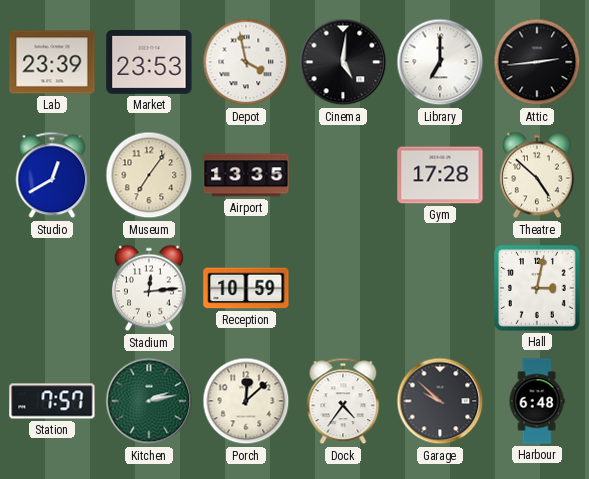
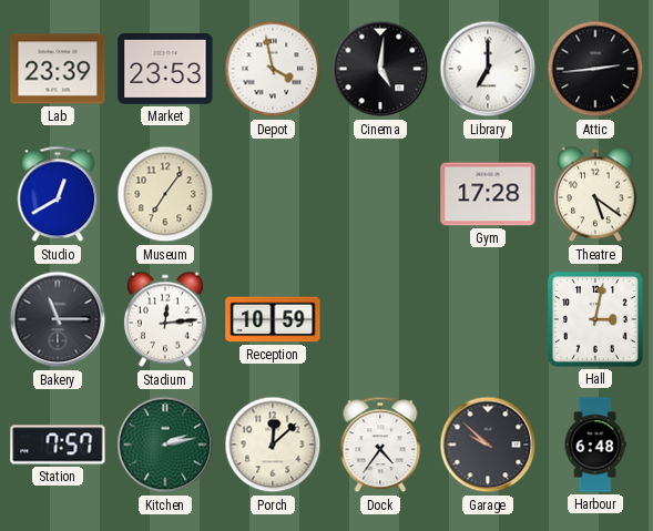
Airport: 13:35 -> none
Theatre: 4:52 -> 5:21
Bakery: none -> 11:15
